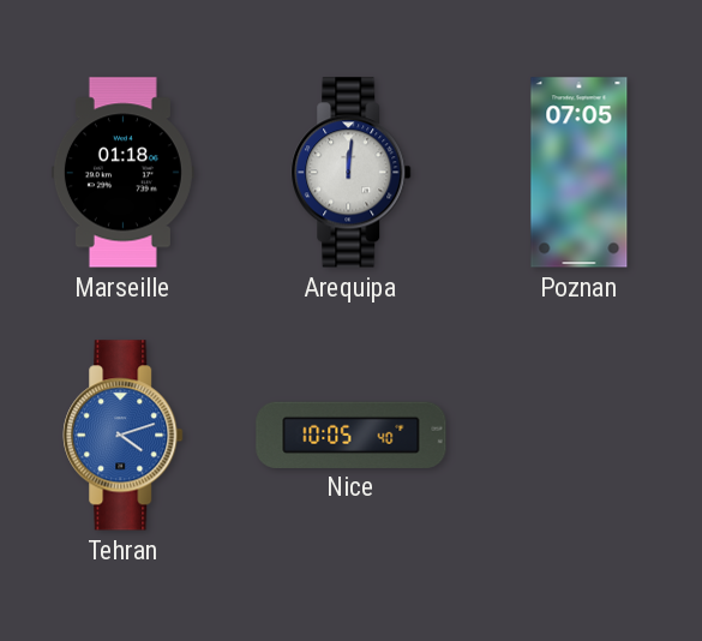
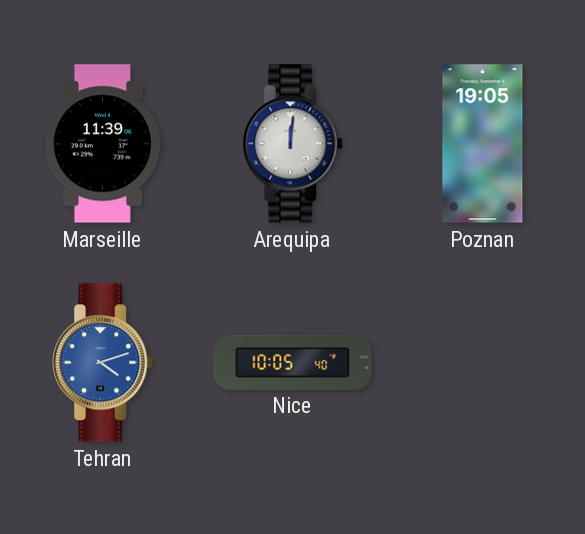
Marseille: 01:18 -> 11:39
Poznan: 07:05 -> 19:05
